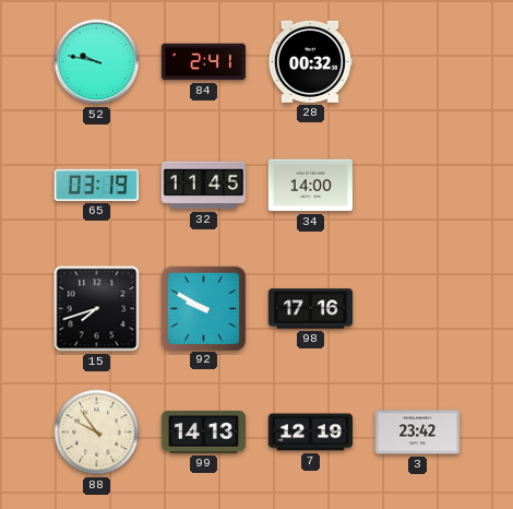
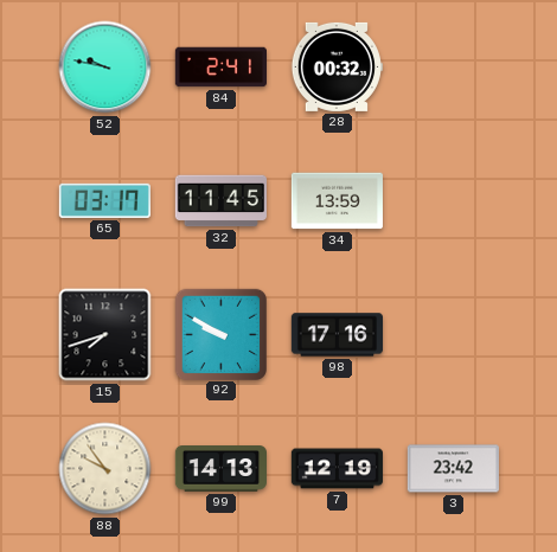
65: 03:19 -> 03:17
34: 14:00 -> 13:59
